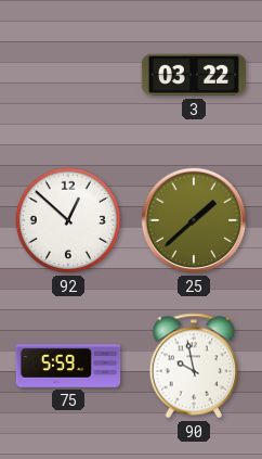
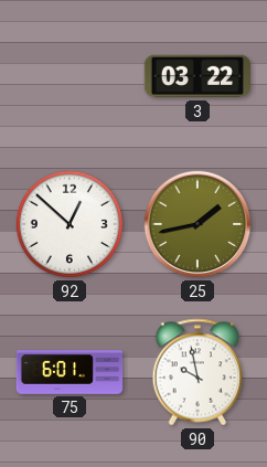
25: 1:38 -> 1:43
75: 5:59 -> 6:01
